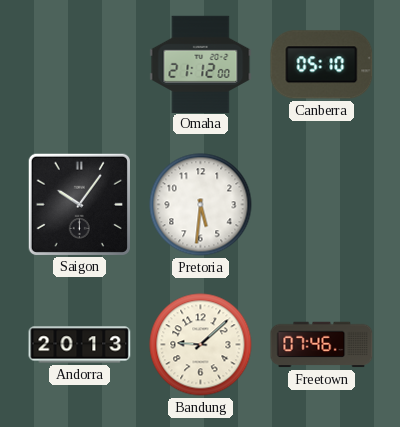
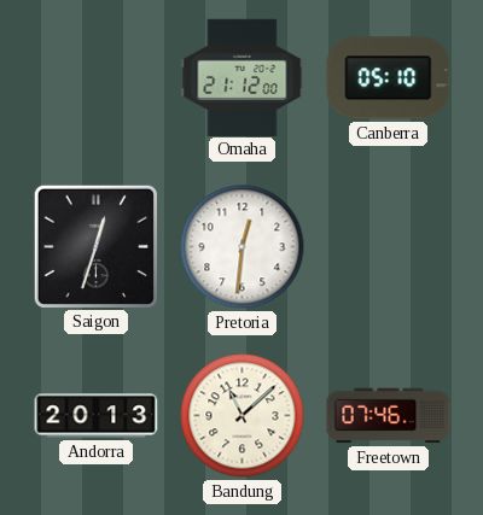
Saigon: 10:06 -> 12:33
Pretoria: 5:31 -> 12:31
Bandung: 9:08 -> 11:08
